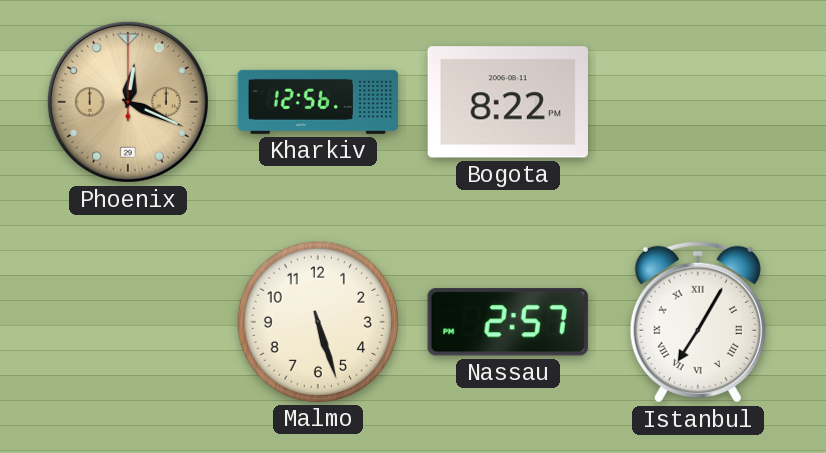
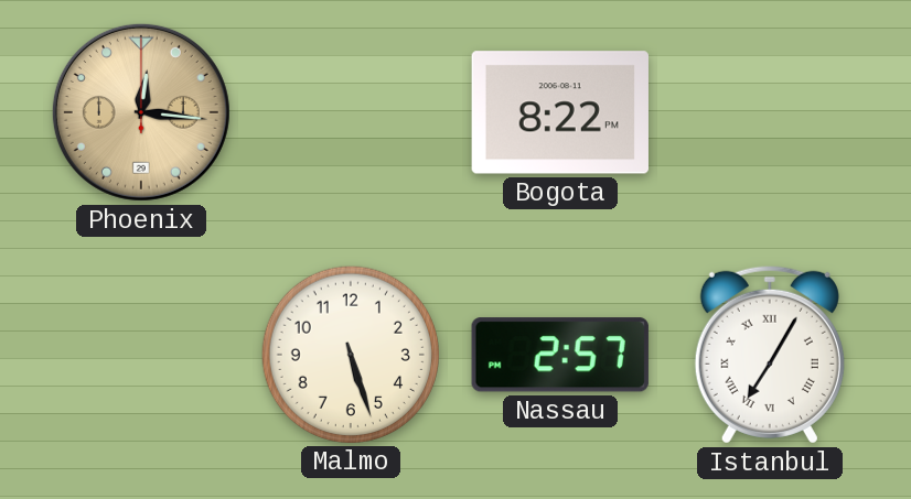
Phoenix: 12:19 -> 12:16
Kharkiv: 12:56 -> none
